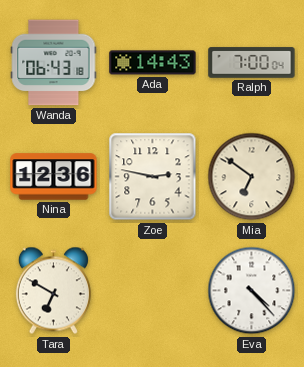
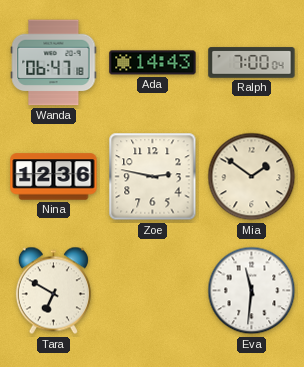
Wanda: 06:43 -> 06:47
Mia: 6:51 -> 1:51
Eva: 4:23 -> 11:31
